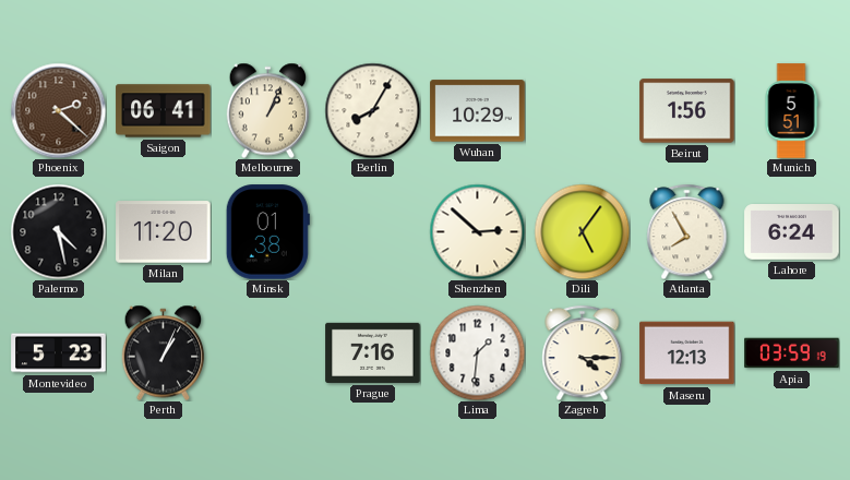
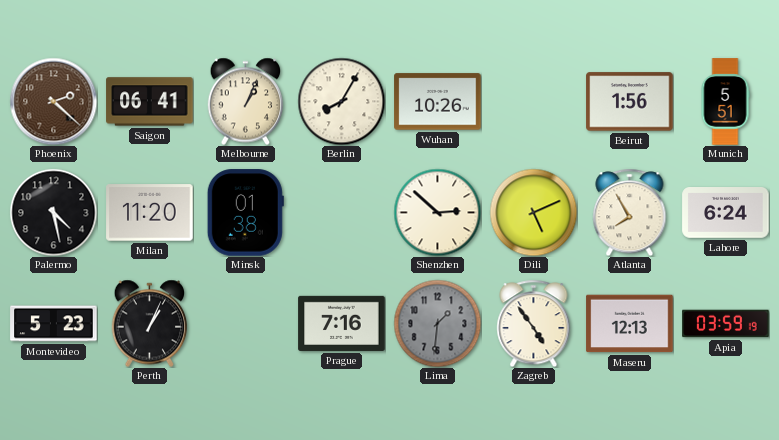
Wuhan: 10:29 -> 10:26
Dili: 5:06 -> 5:11
Lima dial: white -> grey
Zagreb: 4:15 -> 4:54
